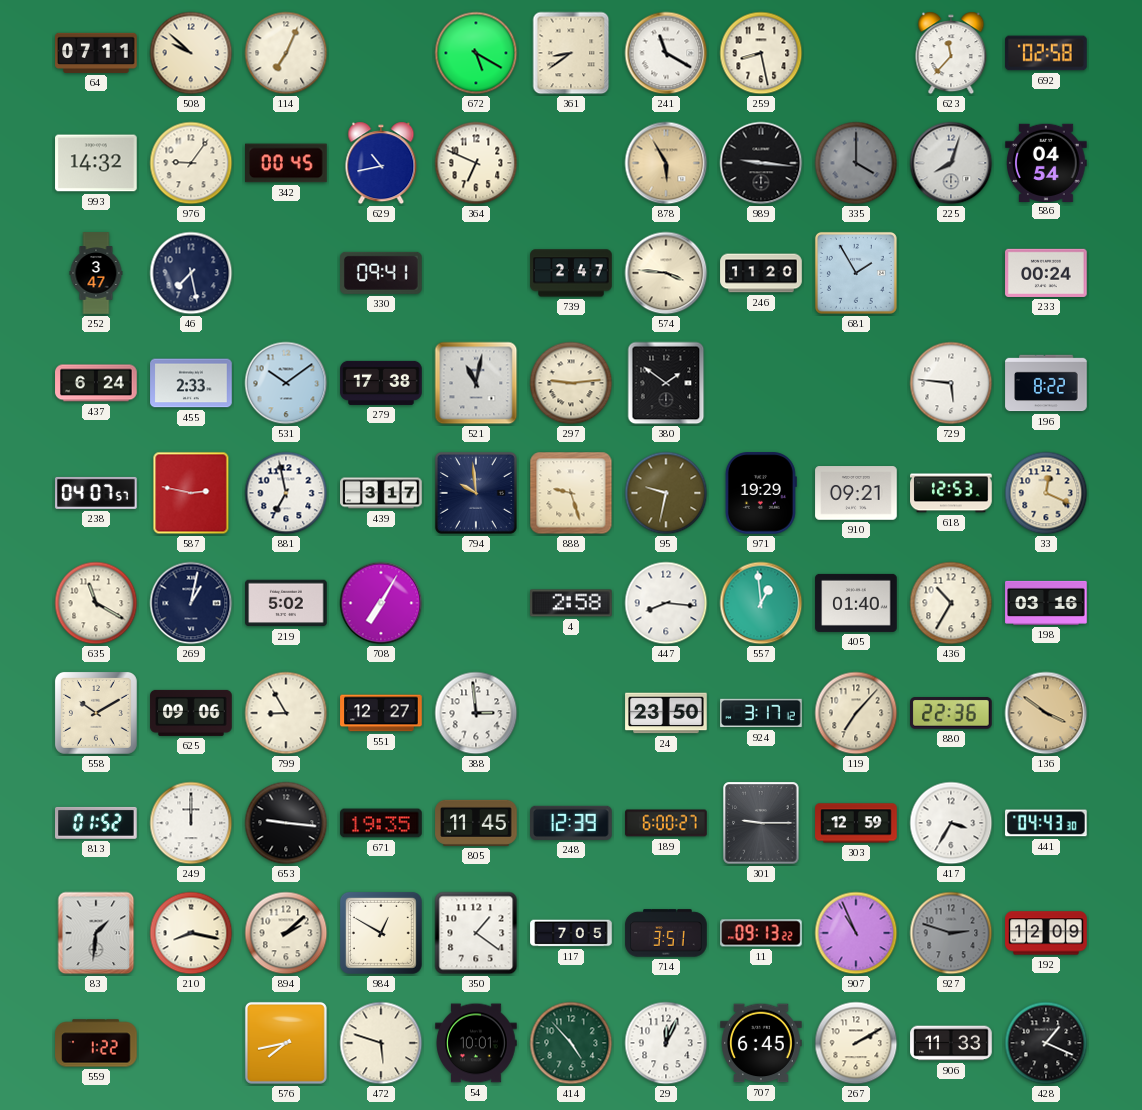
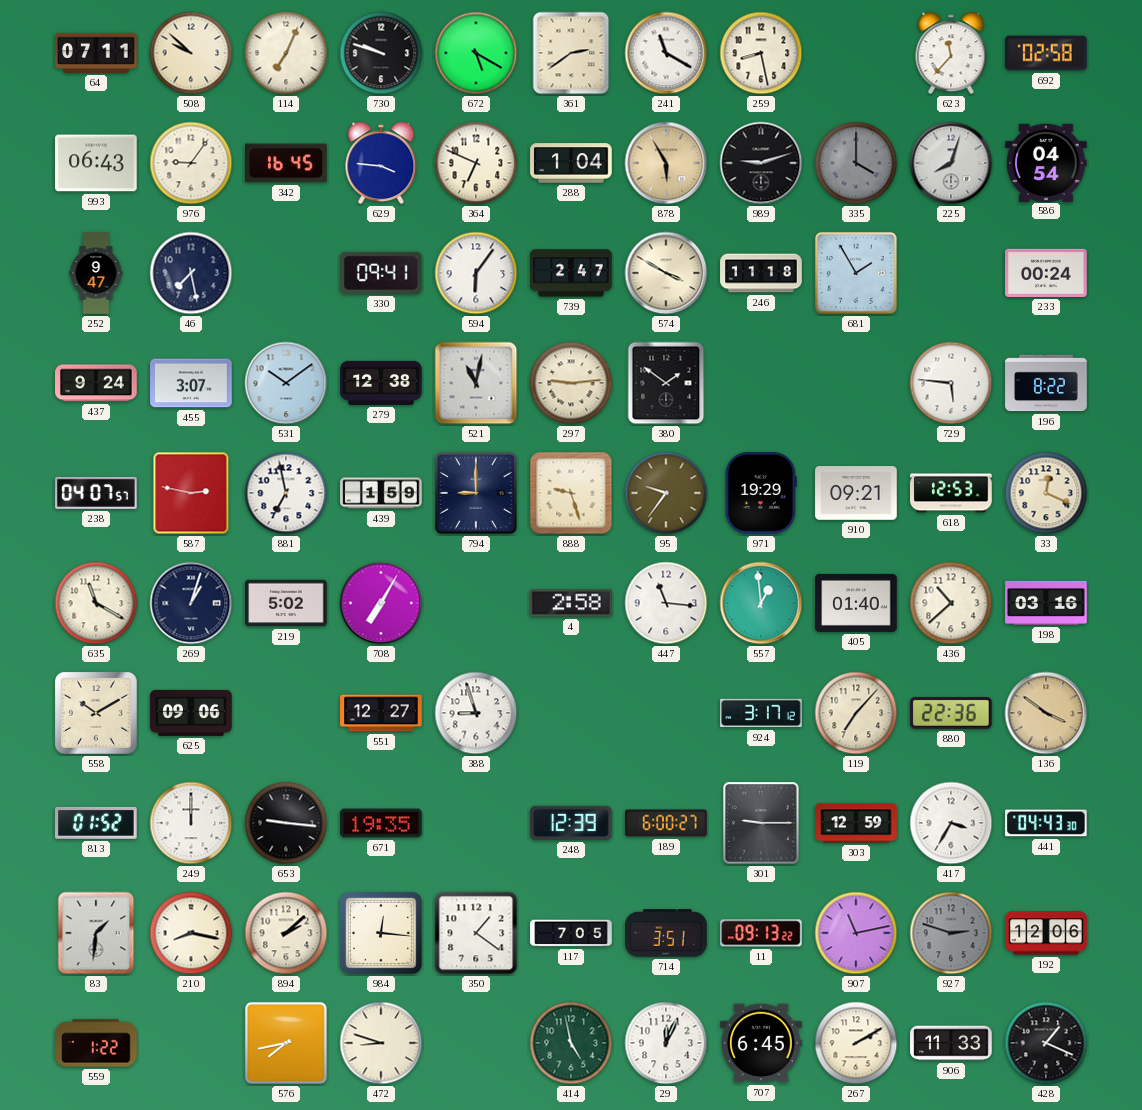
730: none -> 9:48
361: 8:39 -> 2:39
993: 14:32 -> 06:43
342: 00:45 -> 16:45
629: 10:43 -> 3:46
288: none -> 1:04
989: 9:16 -> 9:12
252: 3:47 -> 9:47
594: none -> 6:06
574: 3:46 -> 3:50
246: 11:20 -> 11:18
437: 6:24 -> 9:24
455: 2:33 -> 3:07
279: 17:38 -> 12:38
439: 3:17 -> 1:59
794: 9:59 -> 9:00
95: 9:32 -> 9:36
269: 1:02 -> 1:03
447: 8:16 -> 11:16
436: 10:35 -> 10:38
799: 8:55 -> none
388: 2:59 -> 8:57
24: 23:50 -> none
805: 11:45 -> none
984: 12:50 -> 12:16
907: 10:56 -> 11:13
192: 12:09 -> 12:06
472: 5:48 -> 8:48
54: 10:01 -> none
414: 4:53 -> 4:58
